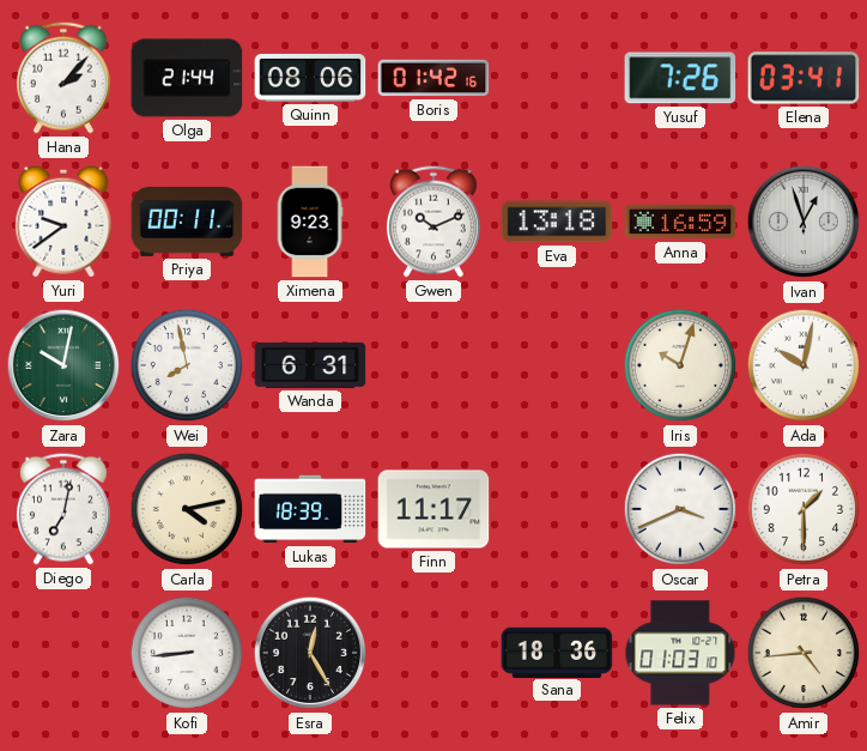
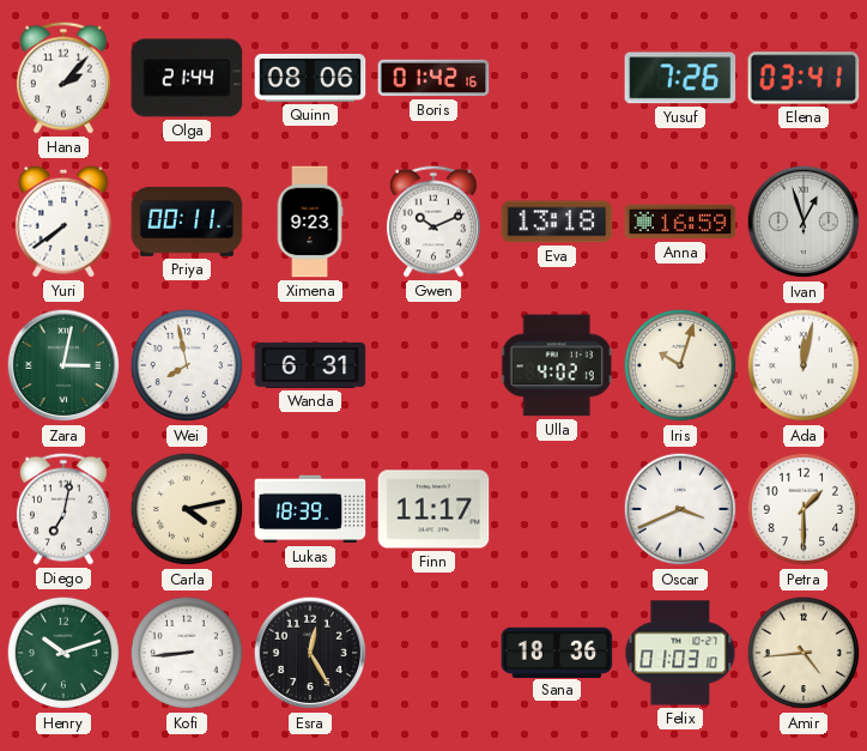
Yuri: 9:39 -> 7:39
Zara: 10:02 -> 3:02
Ulla: none -> 4:02
Ada: 10:02 -> 12:02
Henry: none -> 10:12
